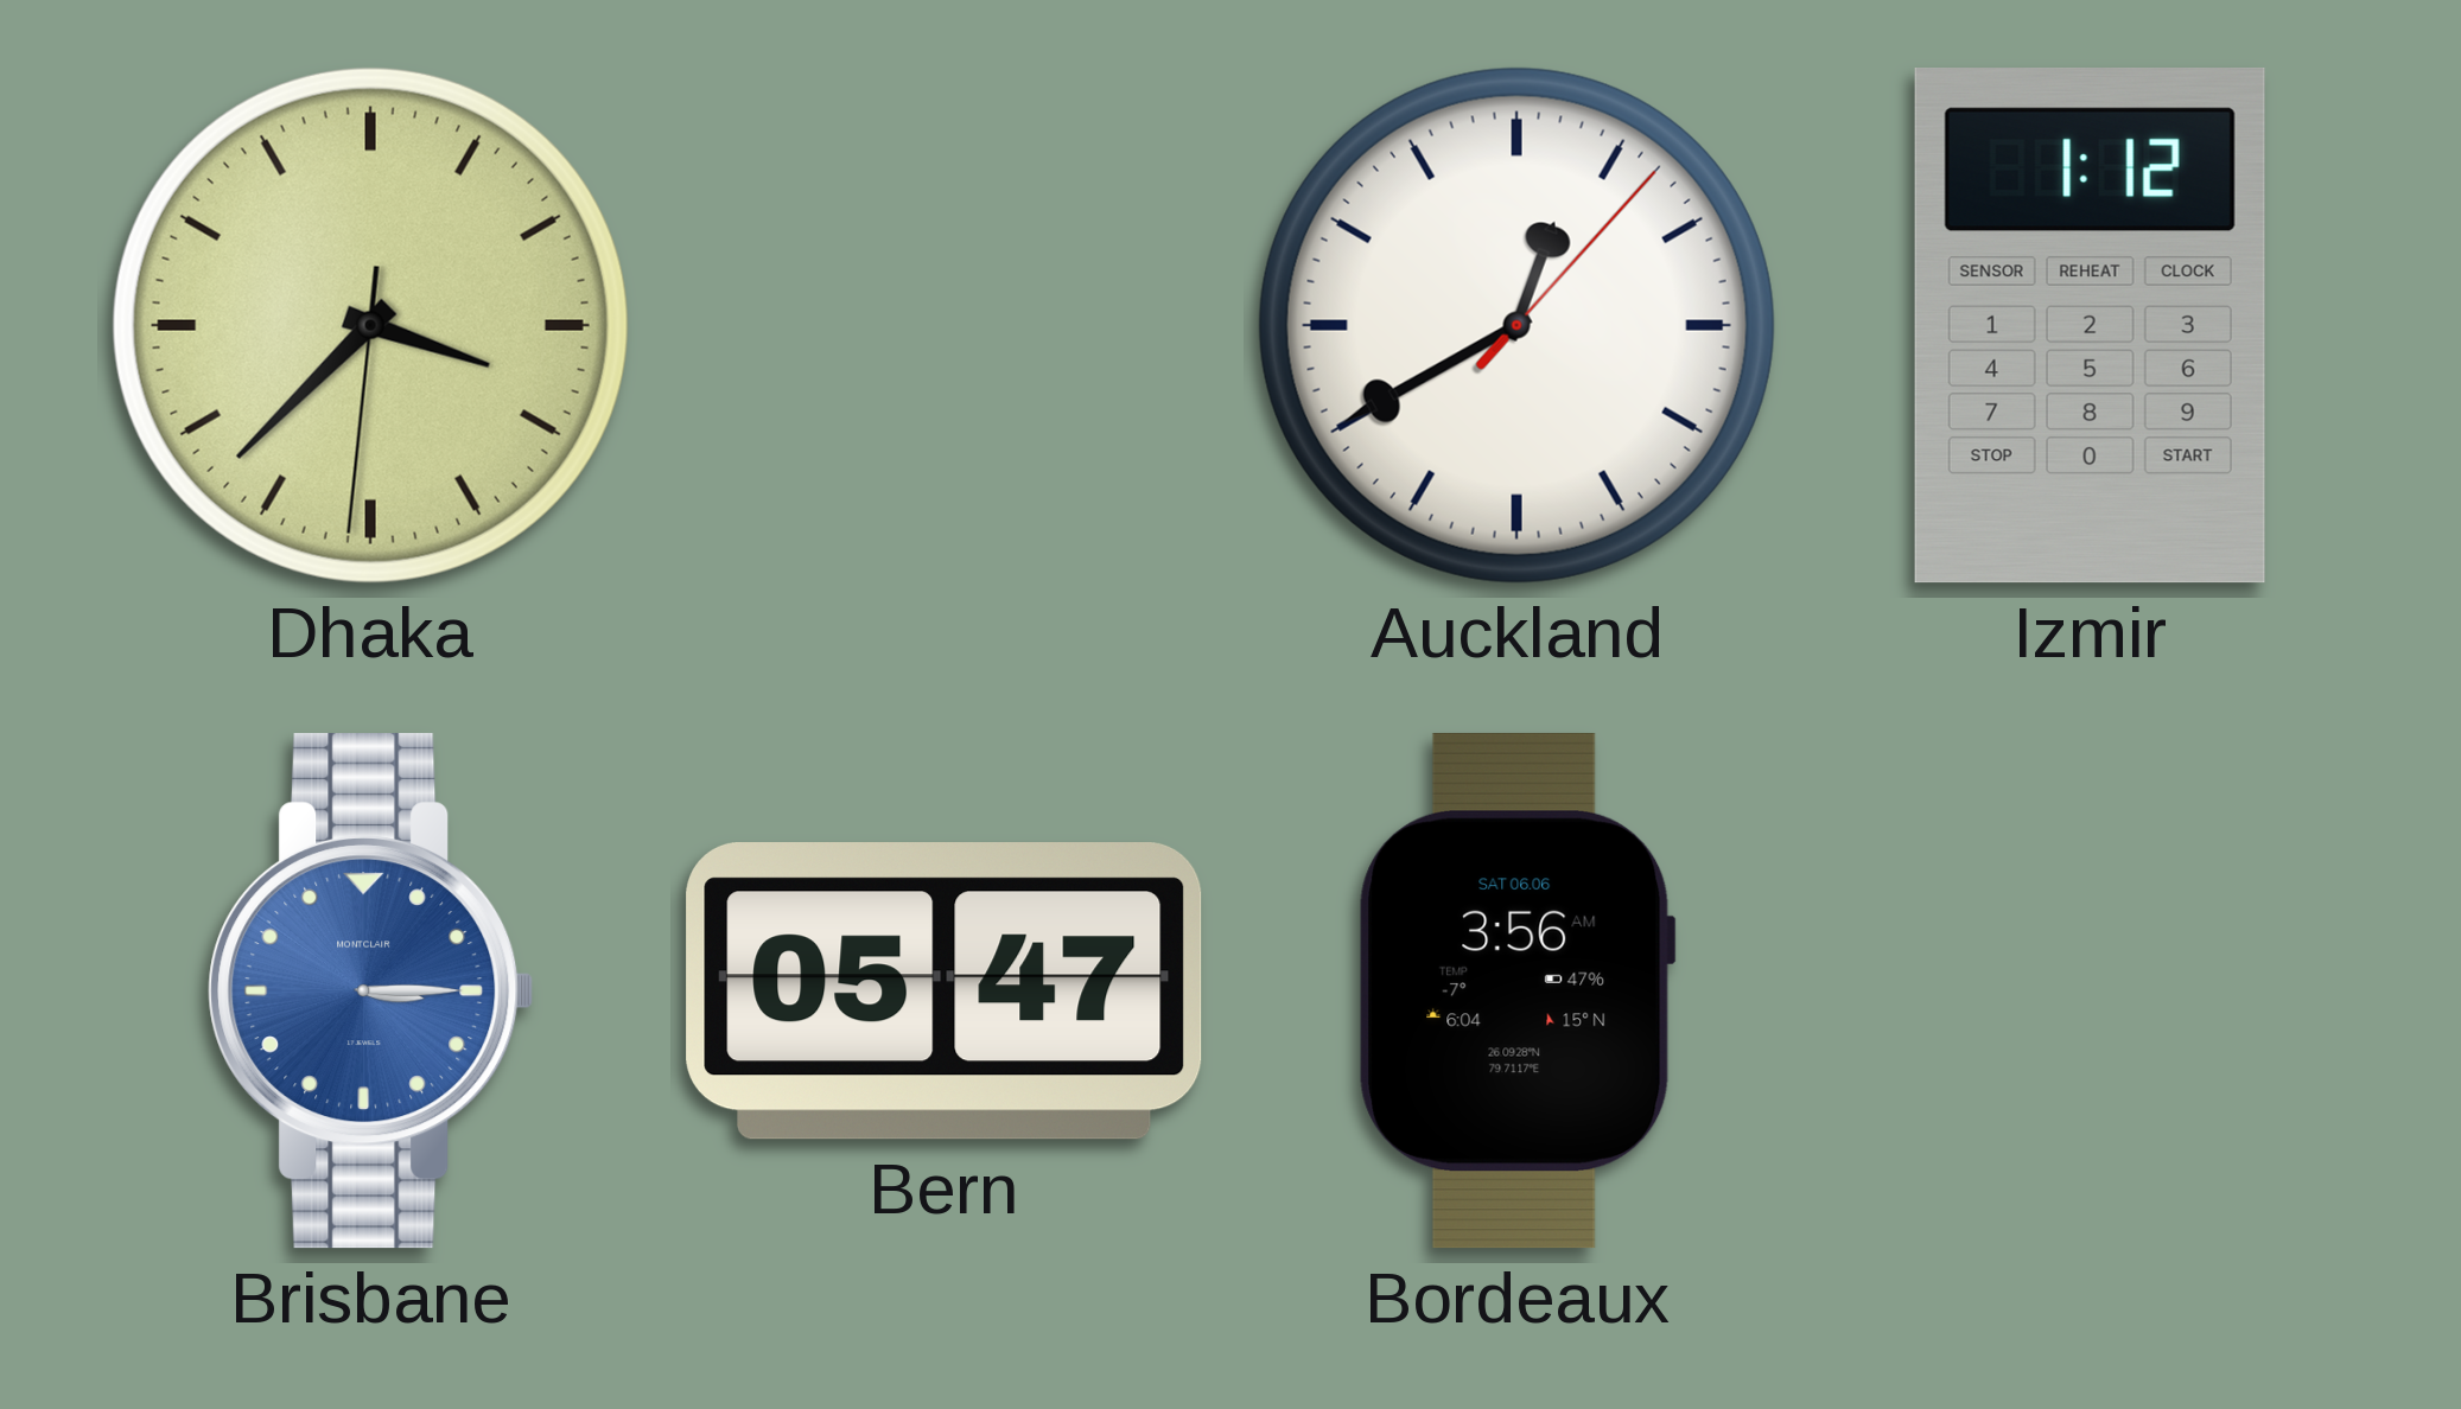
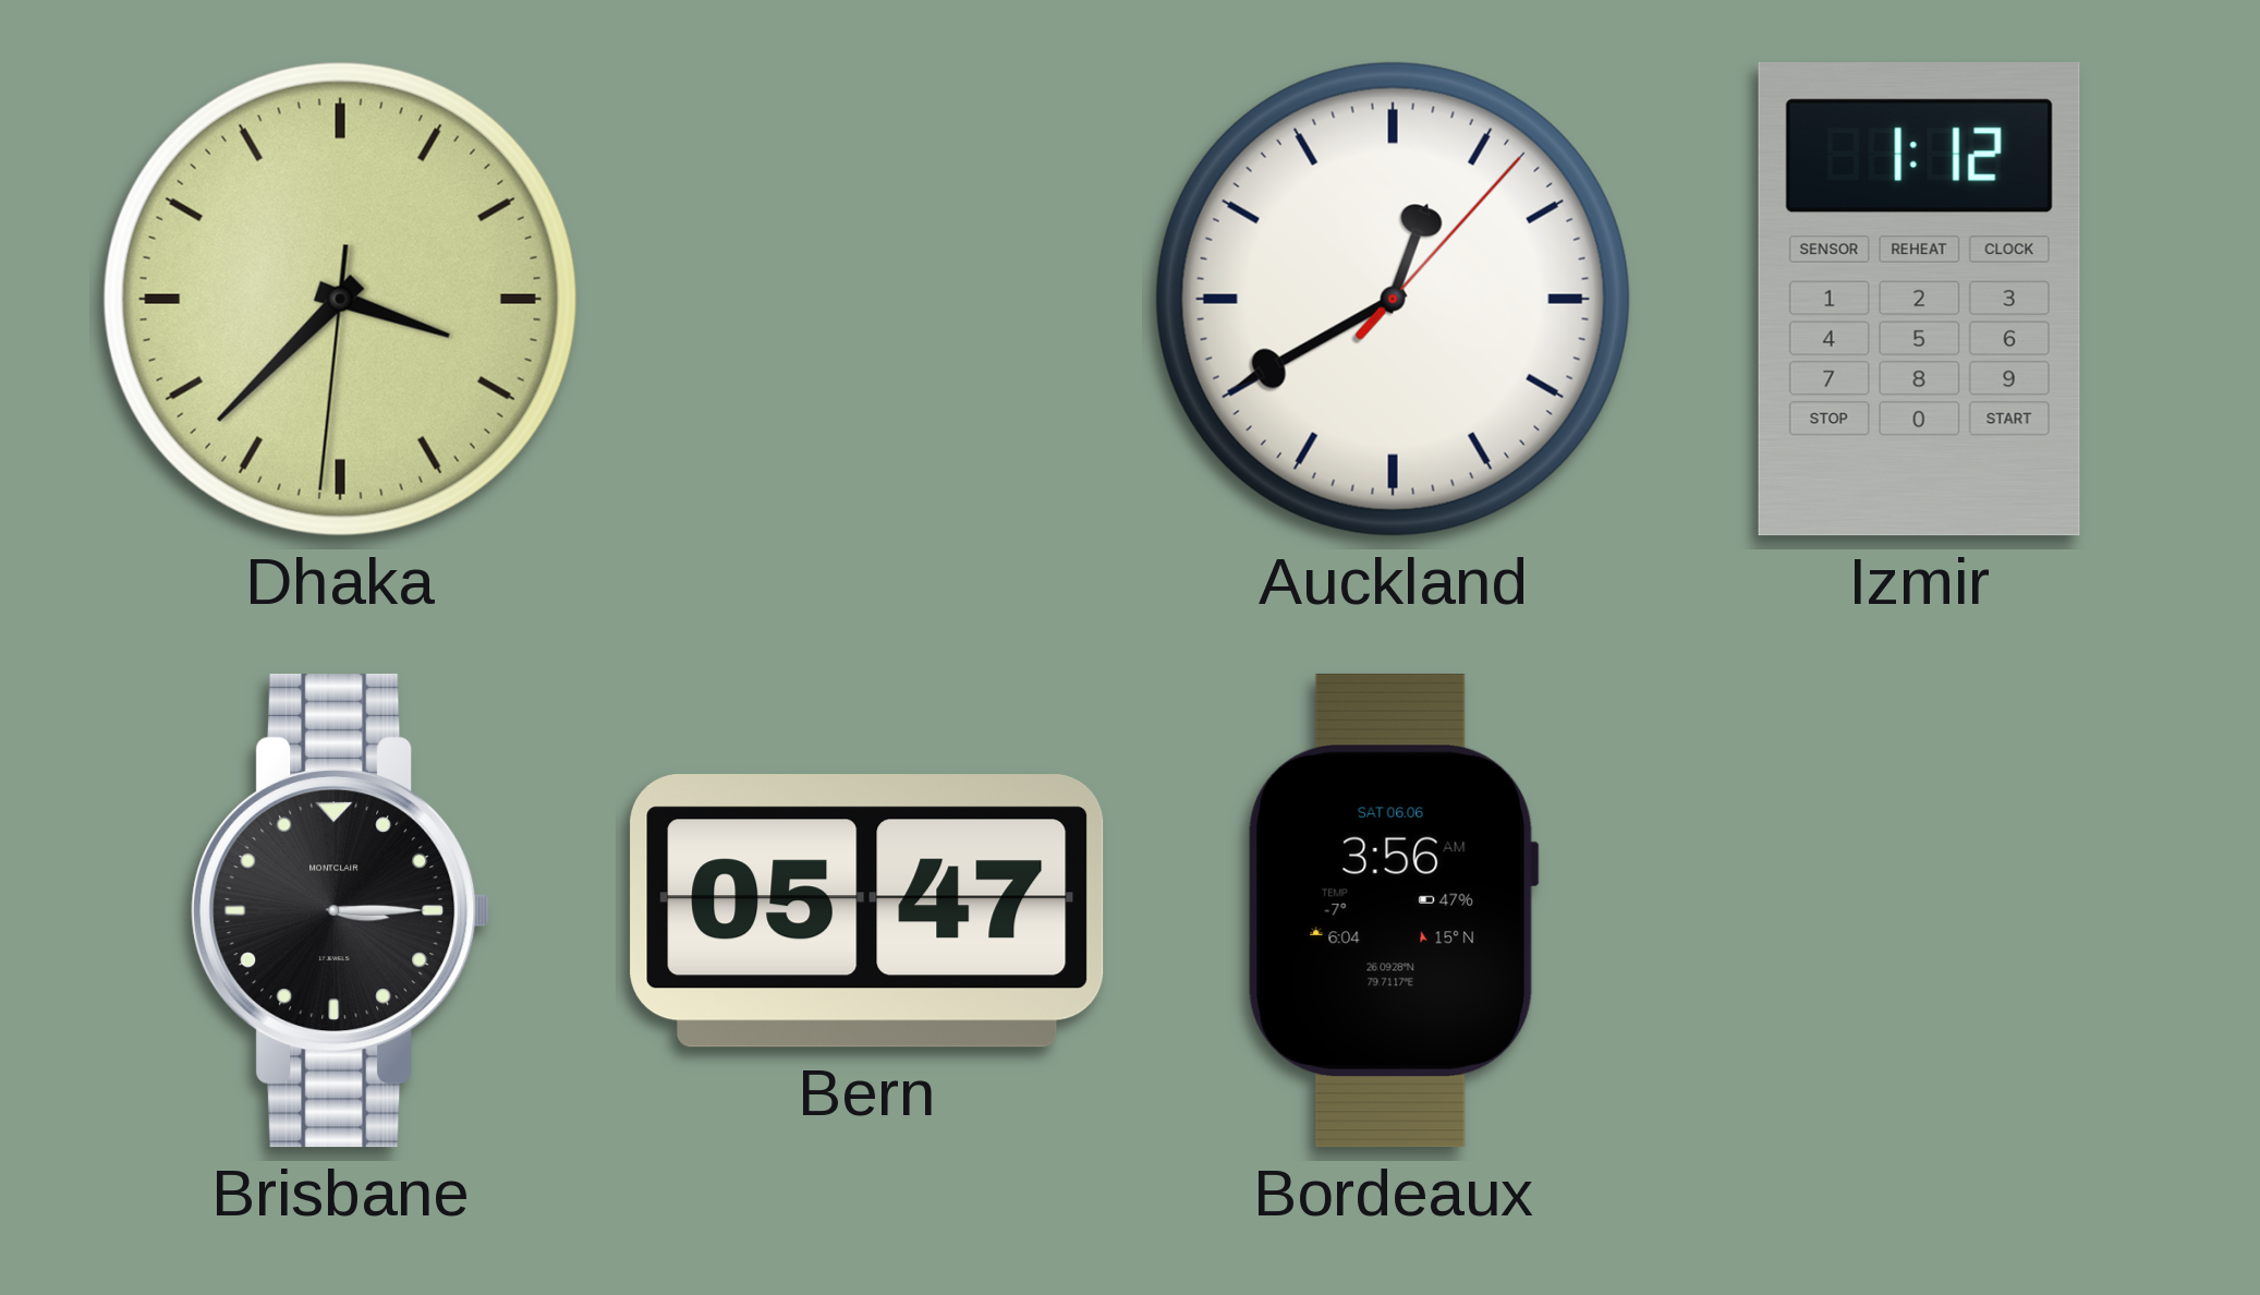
Brisbane dial: blue -> black
